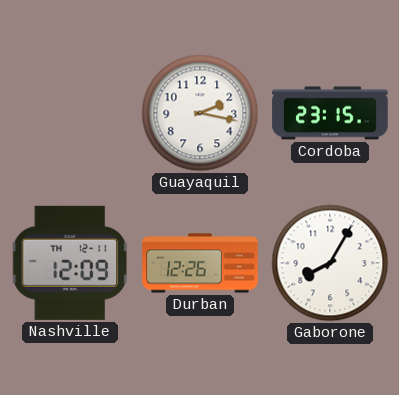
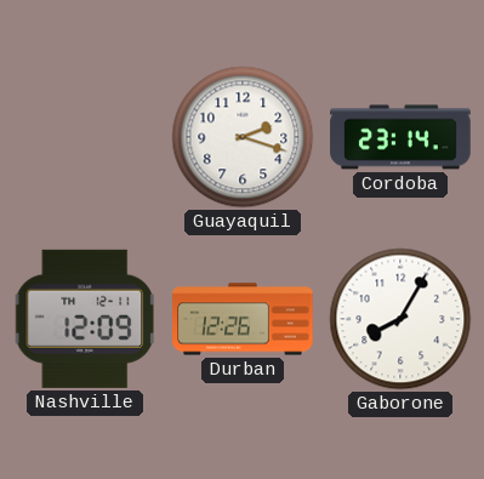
Guayaquil: 2:17 -> 2:18
Cordoba: 23:15 -> 23:14
